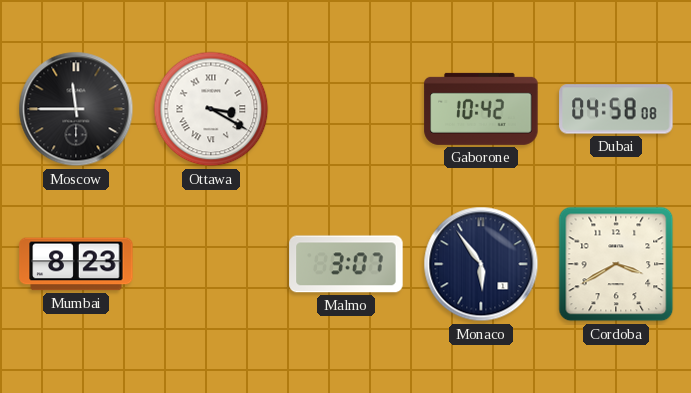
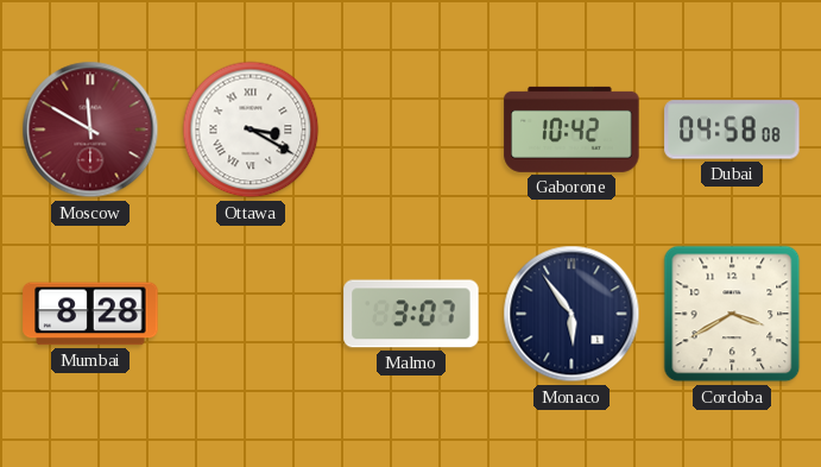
Moscow: 11:45 -> 11:50
Moscow dial: black -> burgundy
Mumbai: 8:23 -> 8:28
